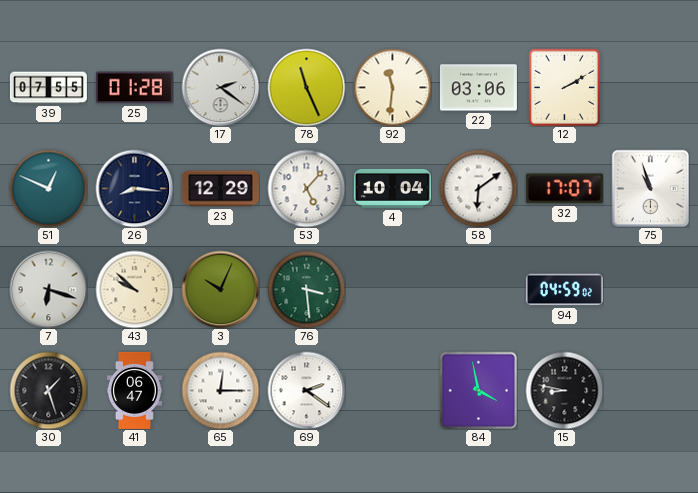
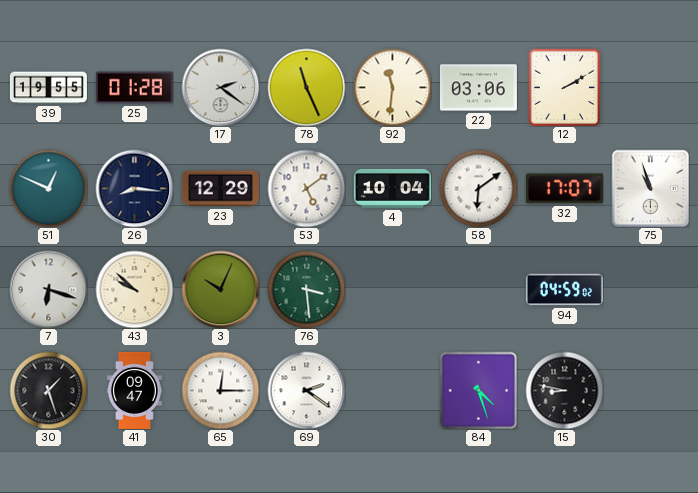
39: 07:55 -> 19:55
53: 5:07 -> 5:09
41: 06:47 -> 09:47
84: 3:58 -> 4:27
